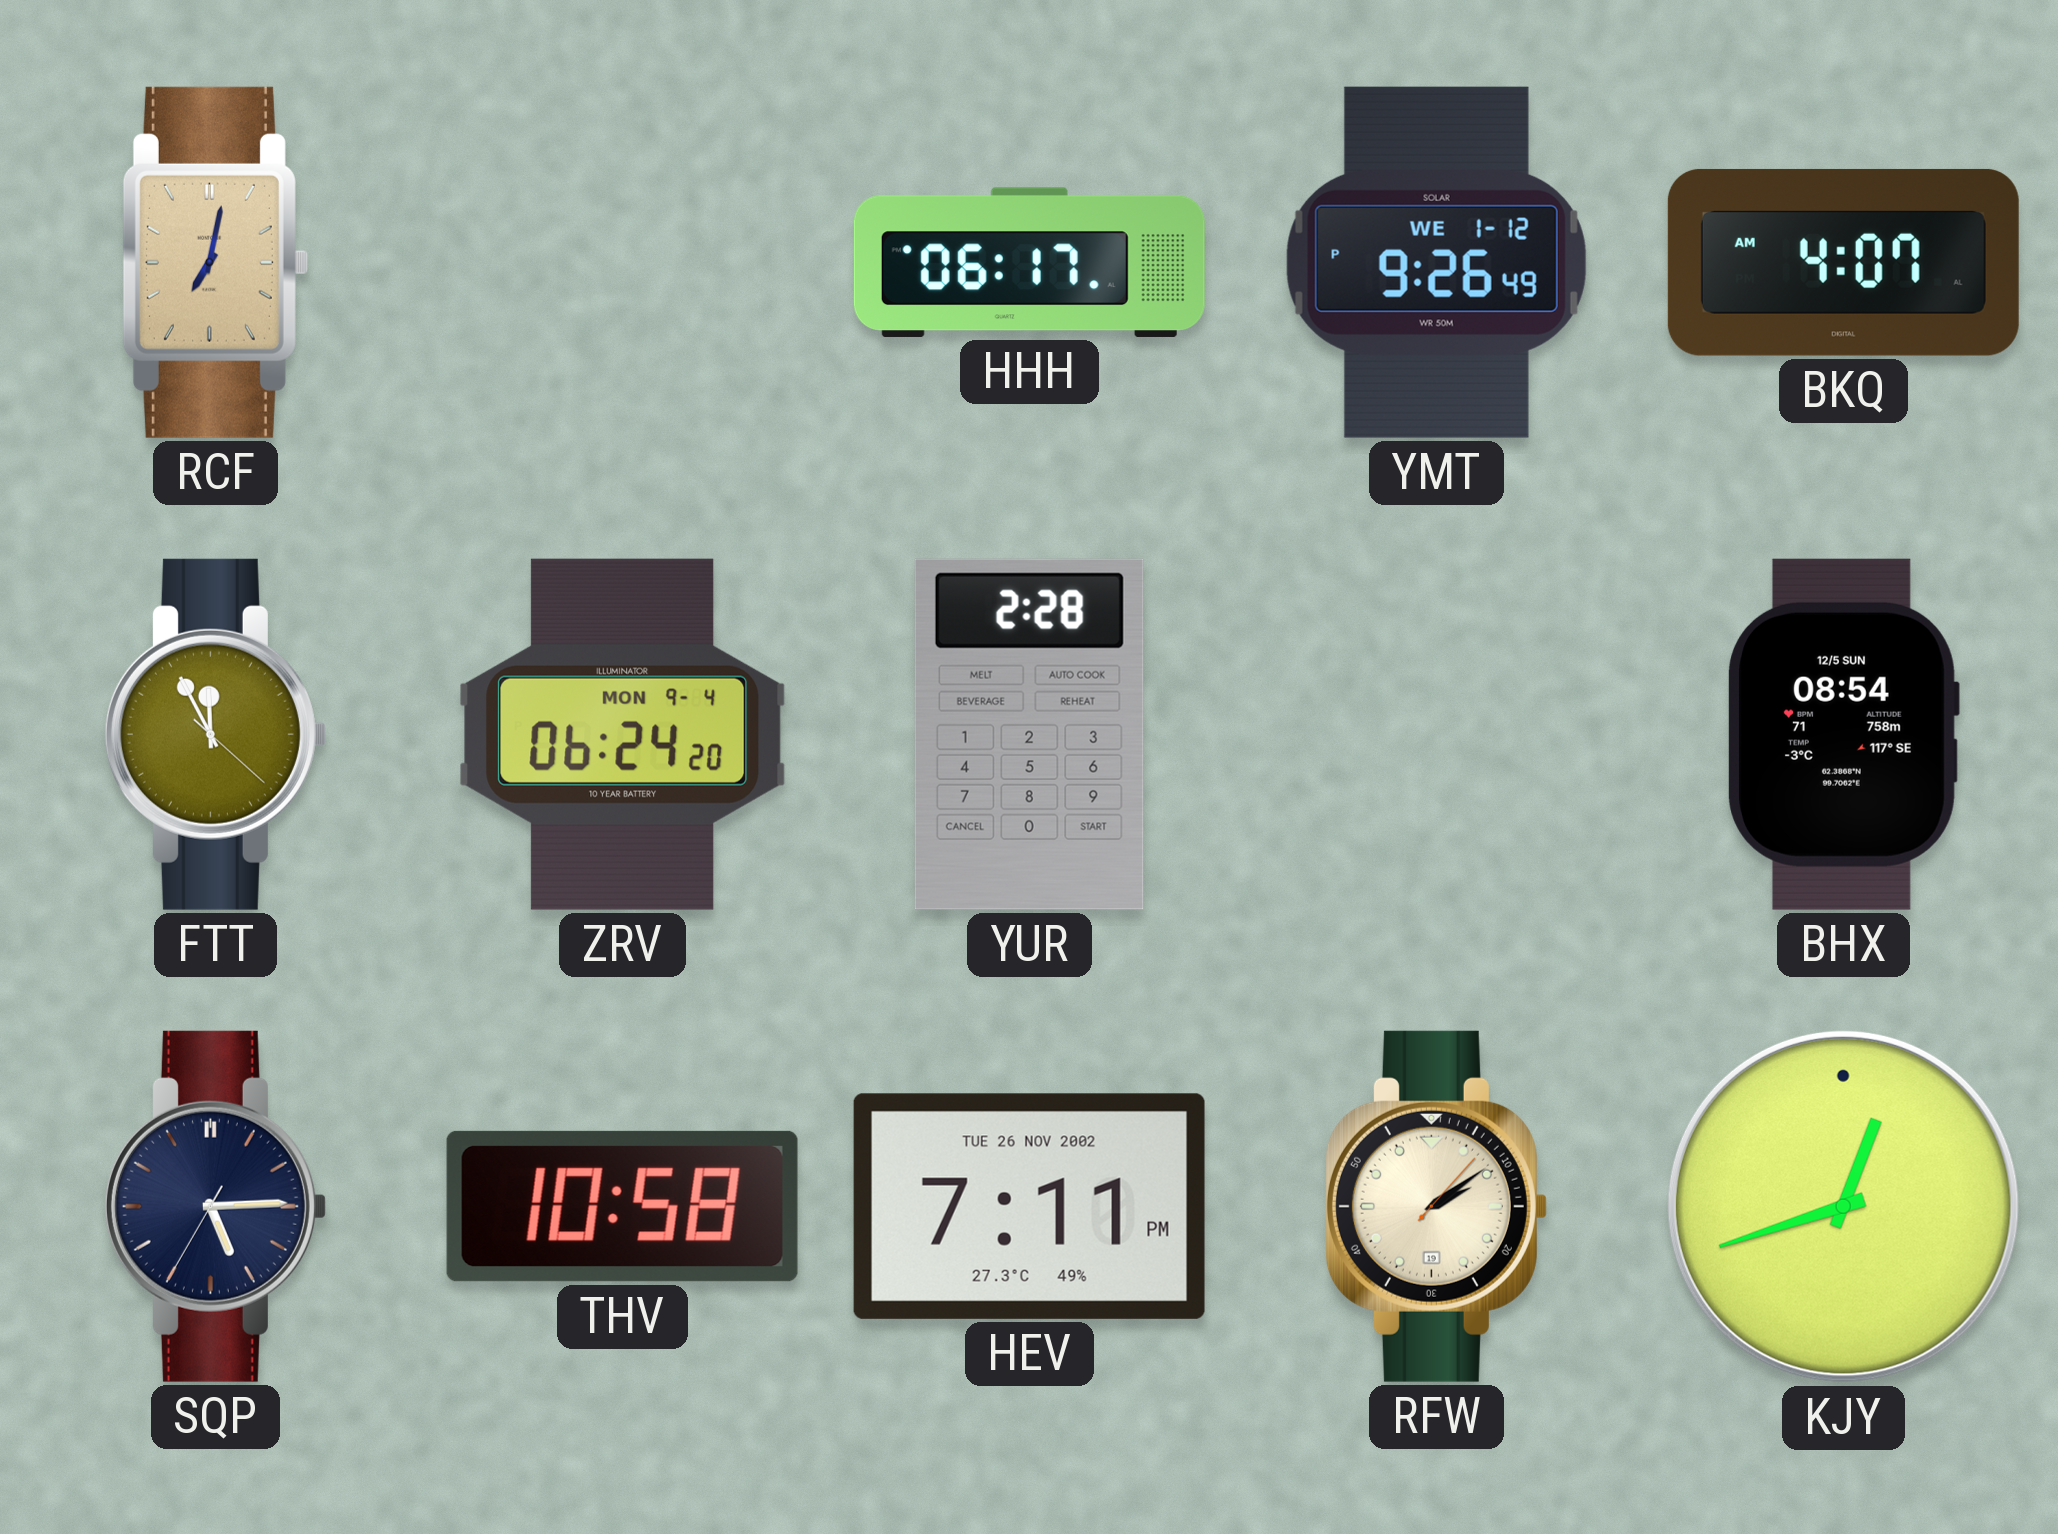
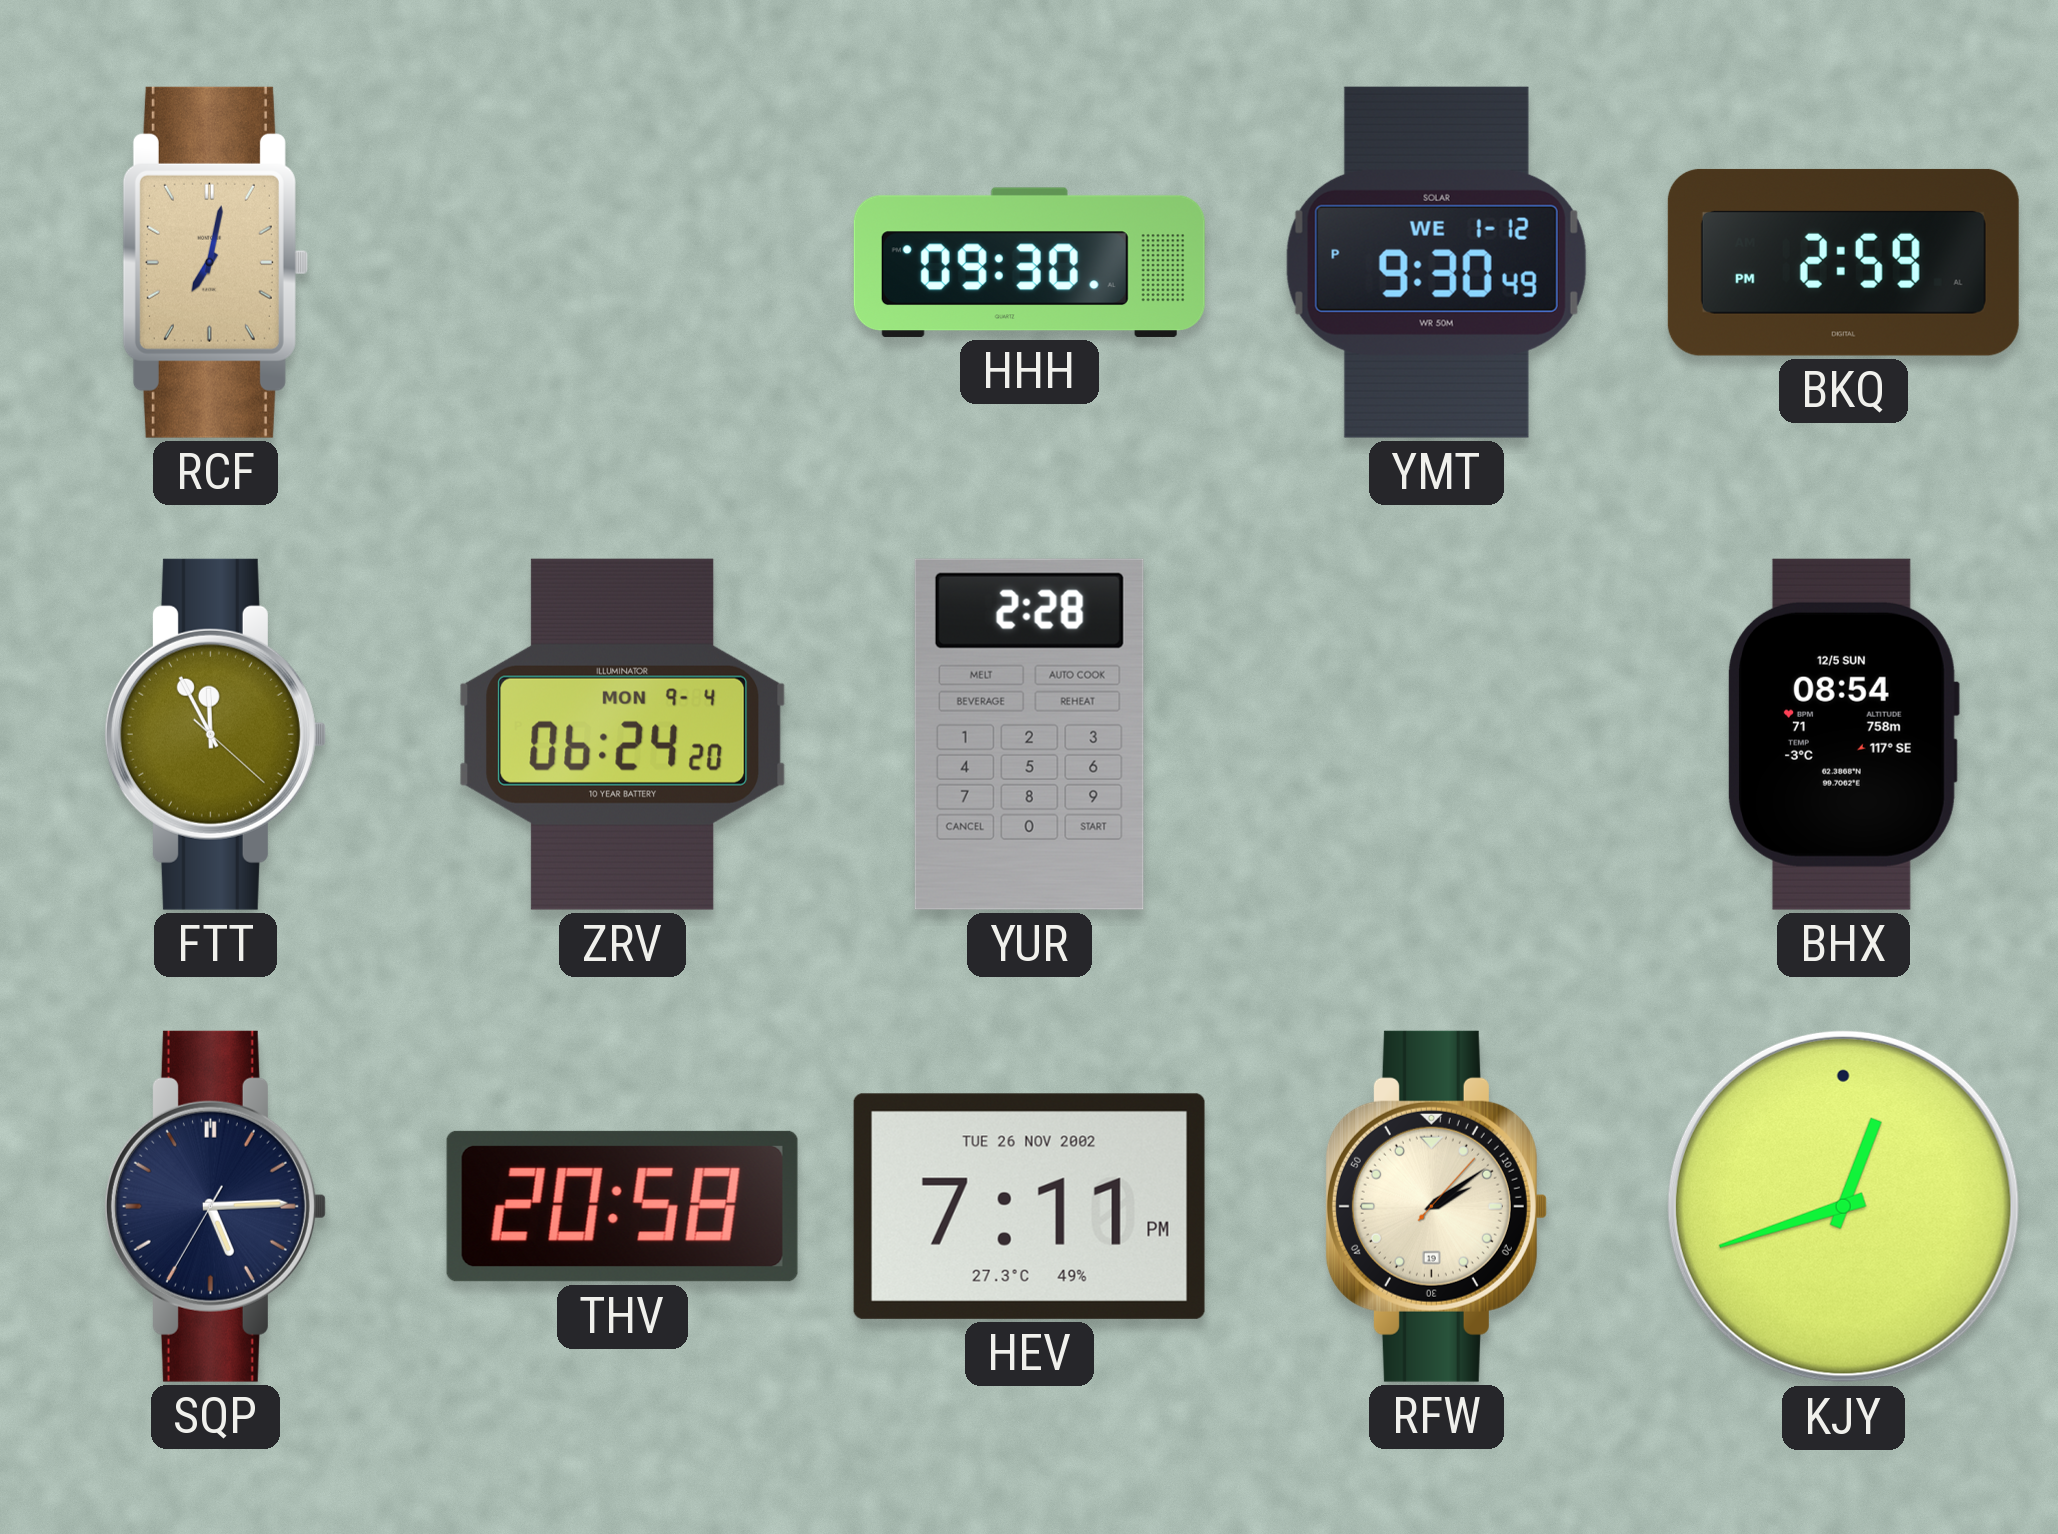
HHH: 06:17 -> 09:30
YMT: 9:26 -> 9:30
BKQ: 4:07 -> 2:59
THV: 10:58 -> 20:58
